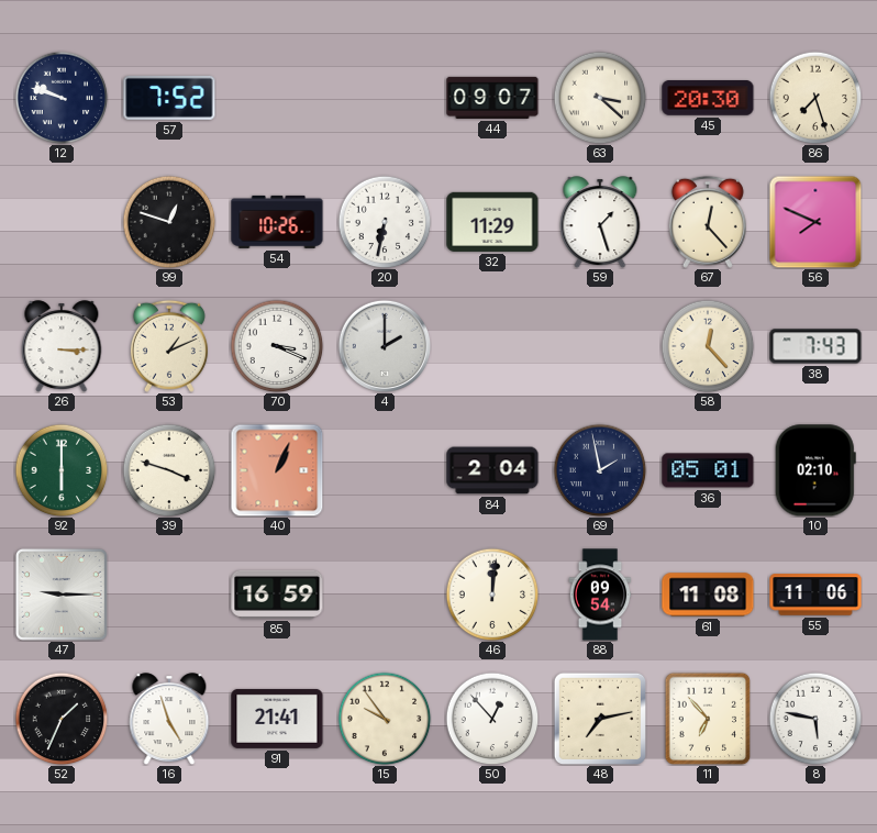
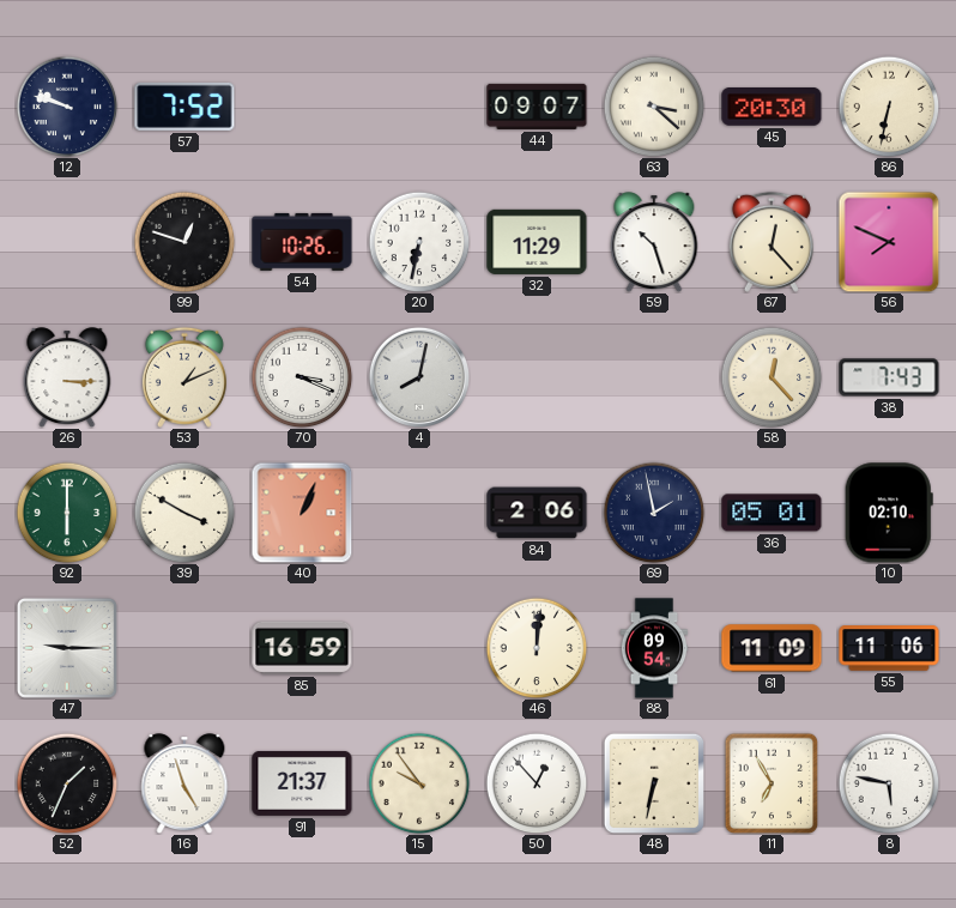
86: 7:27 -> 6:32
59: 1:27 -> 10:27
4: 2:00 -> 8:02
39: 3:48 -> 3:50
84: 2:04 -> 2:06
61: 11:08 -> 11:09
91: 21:41 -> 21:37
48: 7:13 -> 6:32
11: 6:53 -> 6:55
